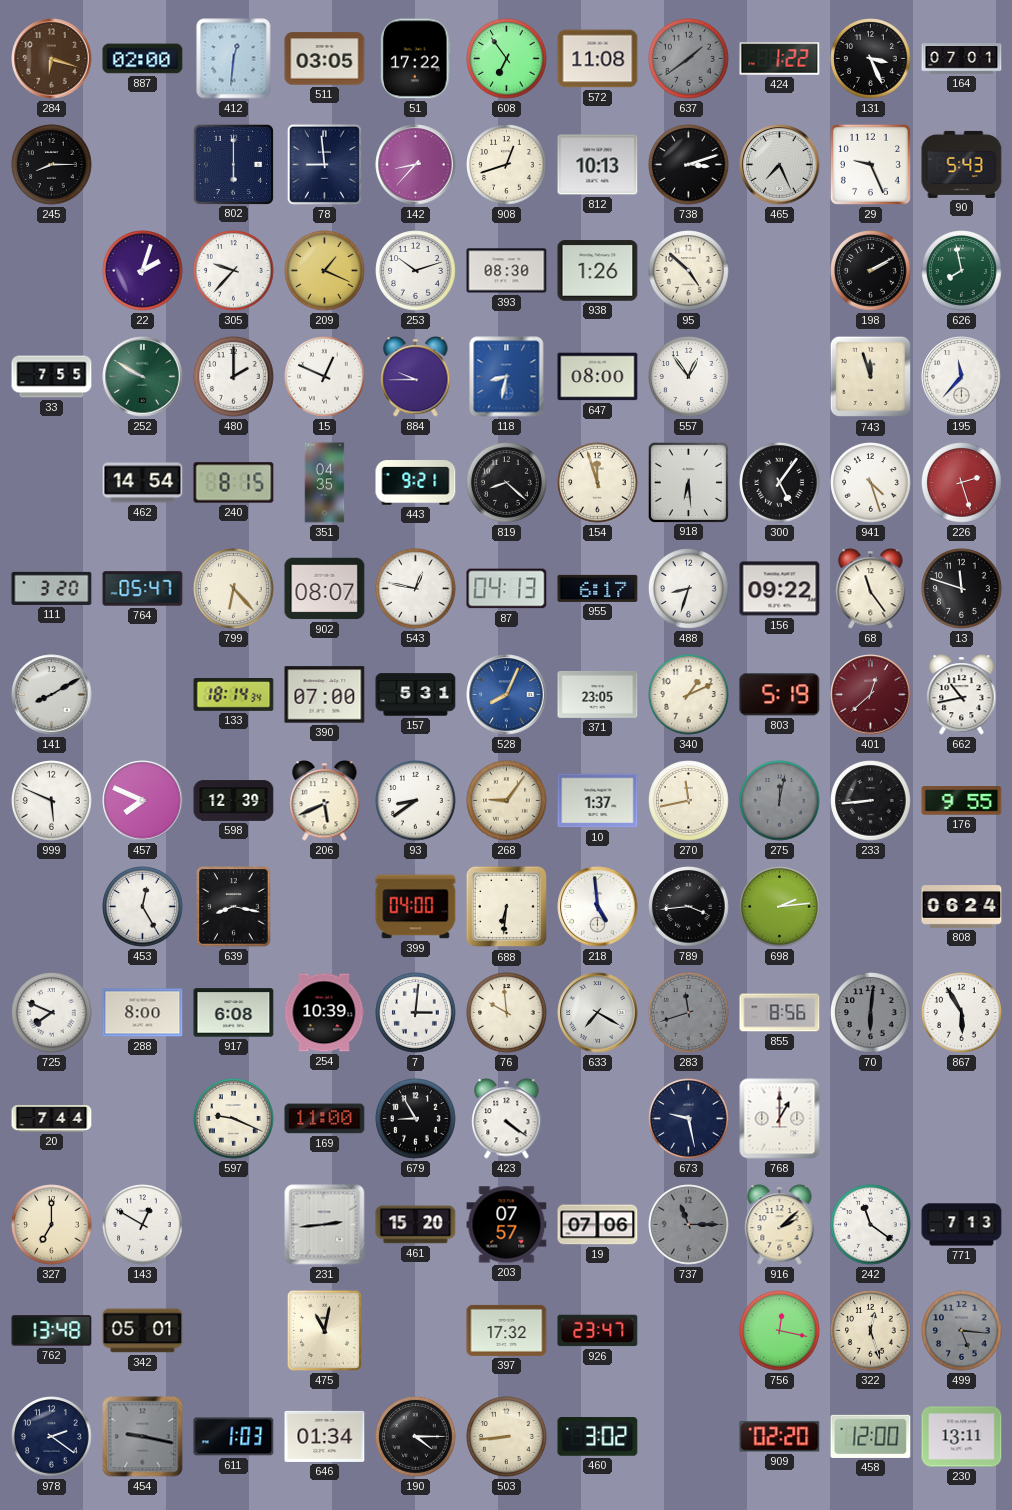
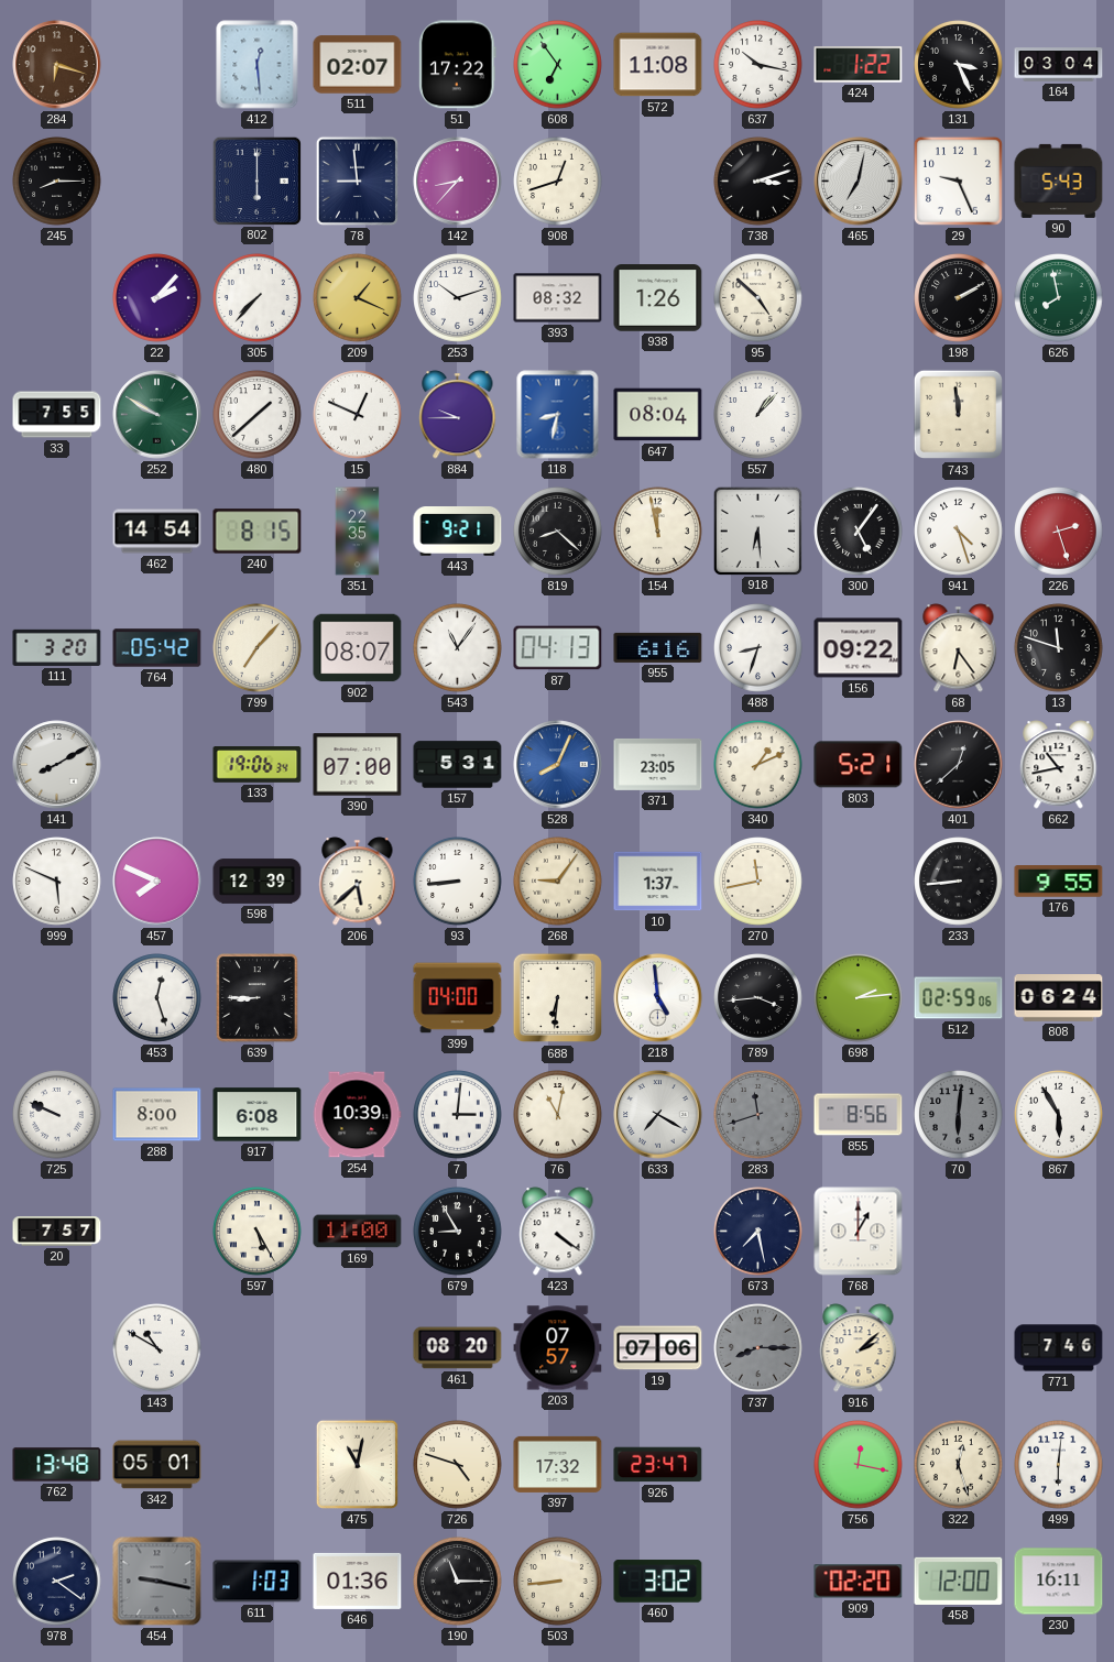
887: 02:00 -> none
412: 12:31 -> 12:29
511: 03:05 -> 02:07
637: 1:39 -> 10:17
637 dial: grey -> white
164: 07:01 -> 03:04
812: 10:13 -> none
465: 7:26 -> 7:02
22: 2:03 -> 2:07
305: 9:37 -> 7:37
393: 08:30 -> 08:32
480: 2:00 -> 1:38
647: 08:00 -> 08:04
557: 12:54 -> 1:07
743: 11:57 -> 11:59
195: 11:37 -> none
351: 04:35 -> 22:35
154: 11:57 -> 11:58
764: 05:47 -> 05:42
799: 6:23 -> 7:07
543: 12:47 -> 11:06
955: 6:17 -> 6:16
68: 11:24 -> 6:24
133: 18:14 -> 19:06
803: 5:19 -> 5:21
401 dial: burgundy -> black
206: 5:41 -> 5:38
93: 8:39 -> 8:44
275: 12:02 -> none
453: 12:25 -> 12:27
639: 8:17 -> 8:45
512: none -> 02:59
725: 7:49 -> 9:49
76: 9:59 -> 11:02
20: 7:44 -> 7:57
597: 9:19 -> 5:25
673: 9:28 -> 7:28
327: 7:00 -> none
143: 12:50 -> 10:50
231: 2:44 -> none
461: 15:20 -> 08:20
737: 11:15 -> 8:15
242: 11:21 -> none
771: 7:13 -> 7:46
726: none -> 4:48
499: 5:16 -> 6:01
499 dial: grey -> white
646: 01:34 -> 01:36
190: 4:15 -> 11:15
230: 13:11 -> 16:11
